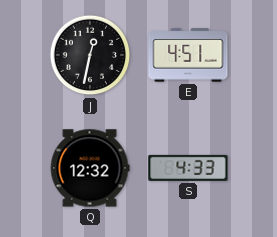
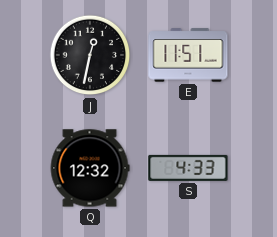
E: 4:51 -> 11:51
